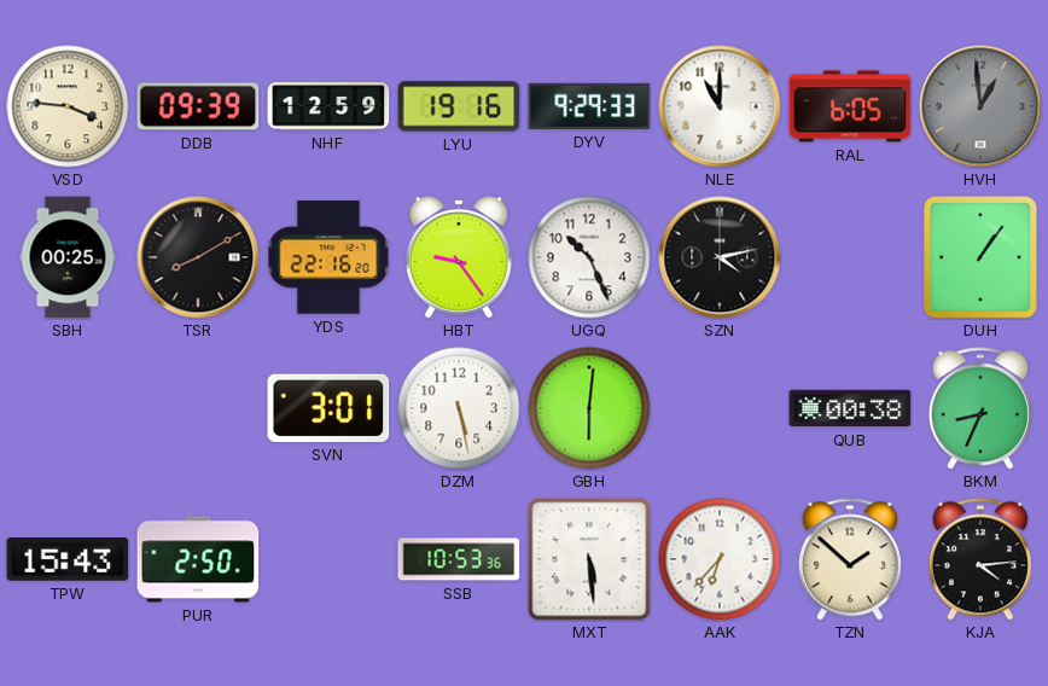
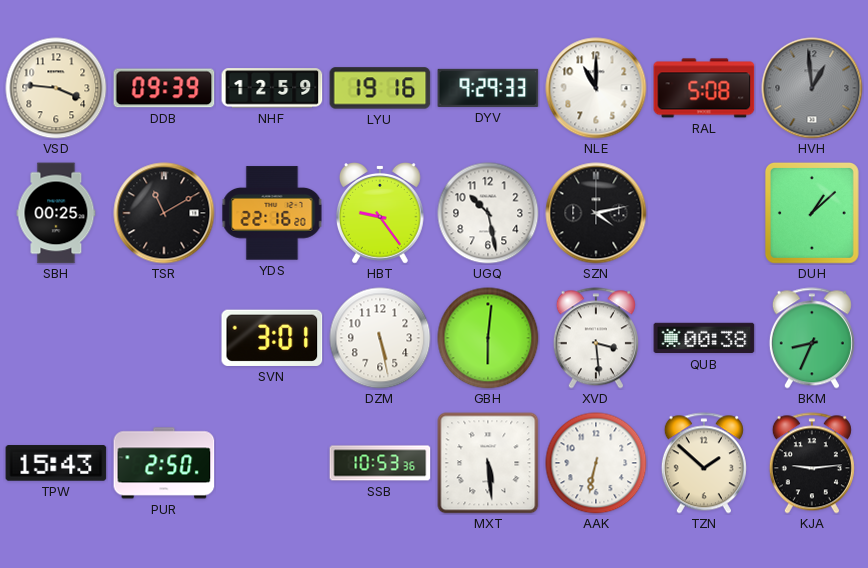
RAL: 6:05 -> 5:08
TSR: 8:10 -> 11:10
UGQ: 10:26 -> 10:28
DUH: 1:06 -> 1:08
XVD: none -> 3:29
AAK: 6:37 -> 6:32
KJA: 4:14 -> 9:14
